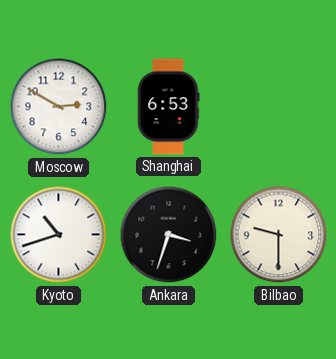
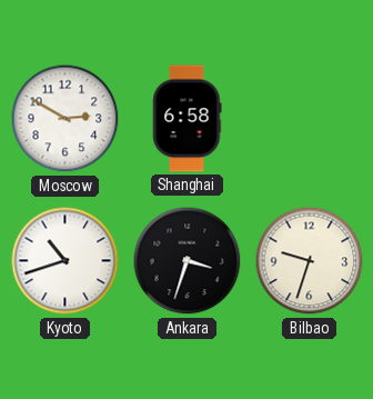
Shanghai: 6:53 -> 6:58
Bilbao: 9:30 -> 9:33
